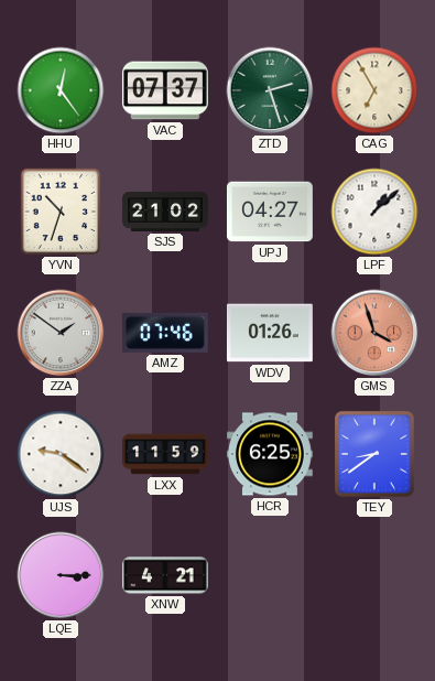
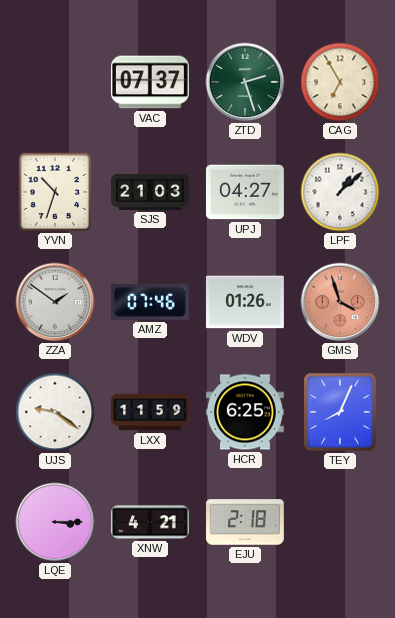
HHU: 12:24 -> none
SJS: 21:02 -> 21:03
TEY: 8:39 -> 8:04
EJU: none -> 2:18
